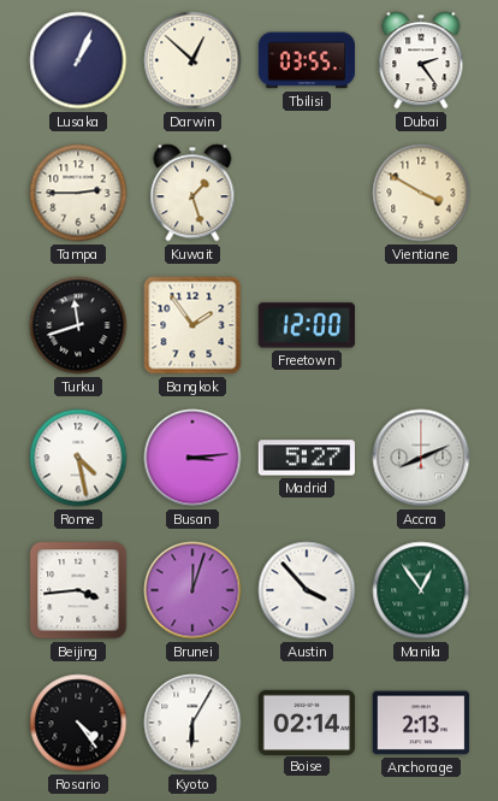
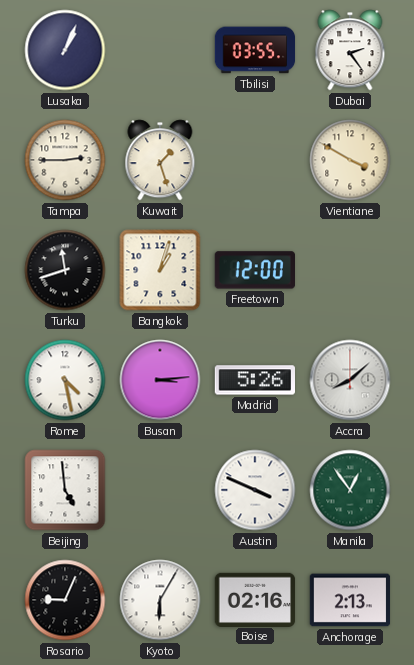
Darwin: 12:52 -> none
Bangkok: 1:54 -> 1:03
Madrid: 5:27 -> 5:26
Accra: 8:11 -> 8:08
Beijing: 3:44 -> 4:59
Brunei: 12:03 -> none
Austin: 3:53 -> 3:49
Rosario: 4:24 -> 9:04
Boise: 02:14 -> 02:16
